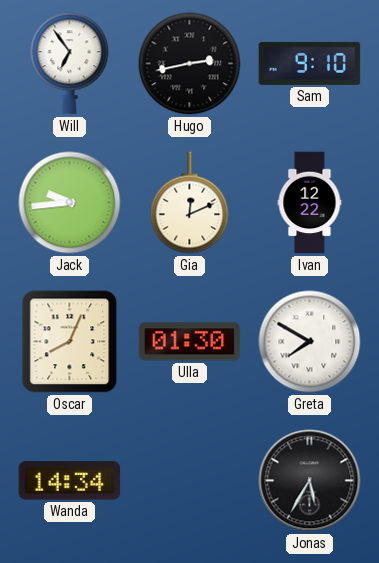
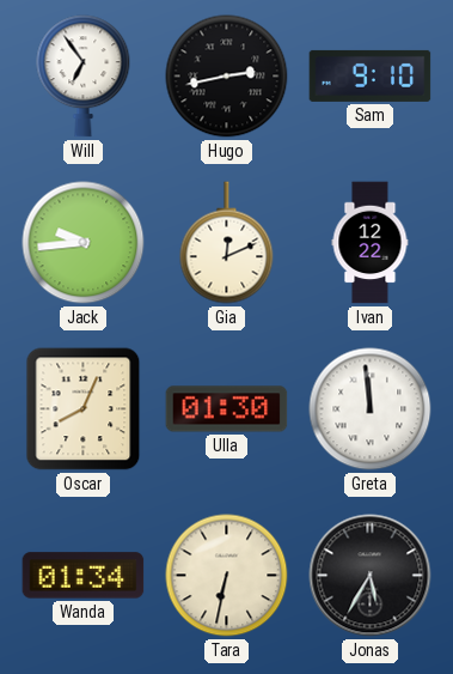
Greta: 7:50 -> 11:59
Wanda: 14:34 -> 01:34
Tara: none -> 6:32
